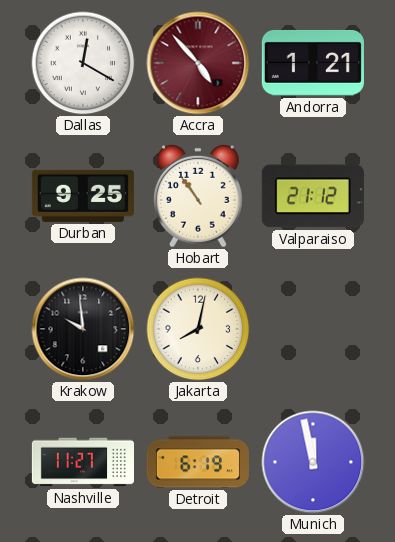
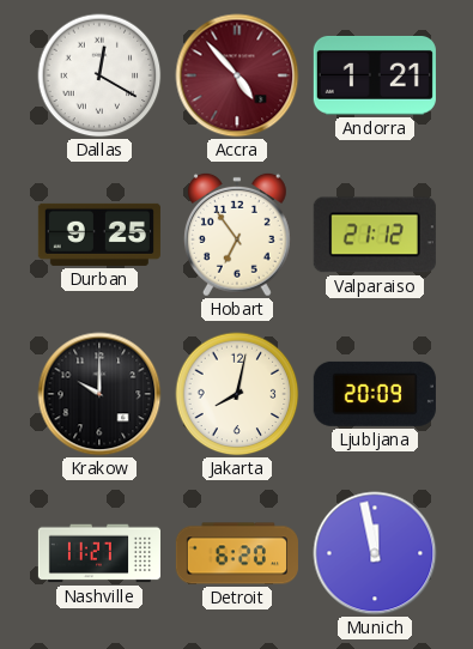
Hobart: 10:54 -> 6:54
Krakow: 9:59 -> 10:00
Ljubljana: none -> 20:09
Detroit: 6:19 -> 6:20
